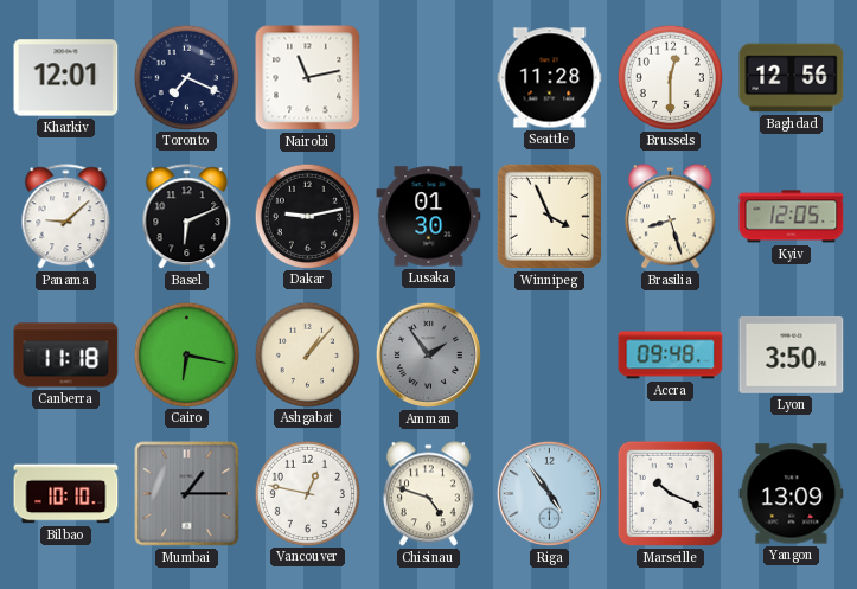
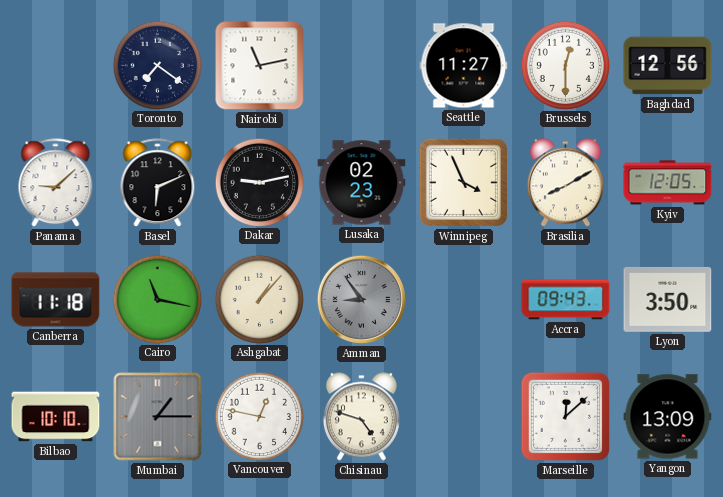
Kharkiv: 12:01 -> none
Toronto: 7:19 -> 7:21
Seattle: 11:28 -> 11:27
Lusaka: 01:30 -> 02:23
Brasilia: 8:27 -> 8:10
Cairo: 6:17 -> 11:17
Amman: 1:54 -> 8:54
Accra: 09:48 -> 09:43
Riga: 4:54 -> none
Marseille: 10:19 -> 12:08
